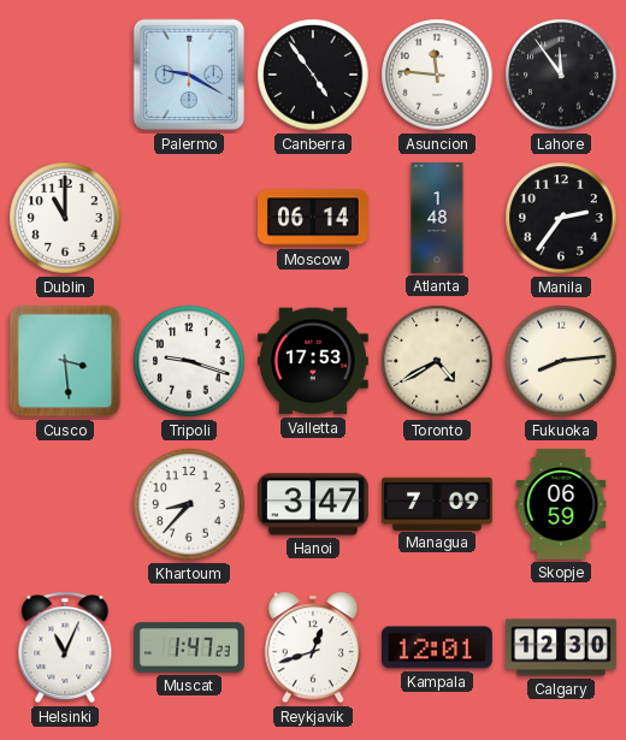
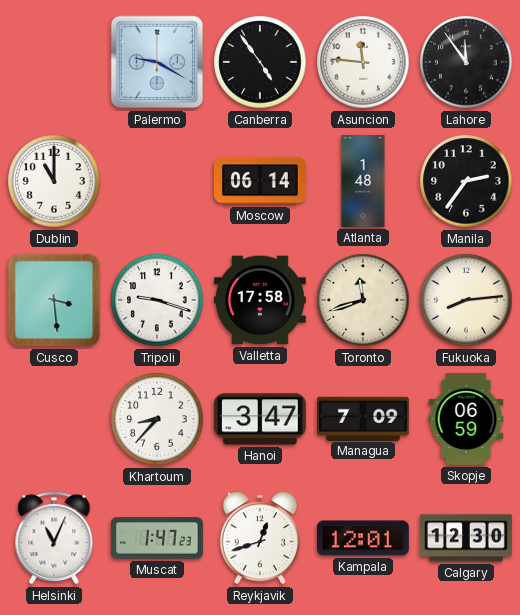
Valletta: 17:53 -> 17:58
Toronto: 4:40 -> 11:42
